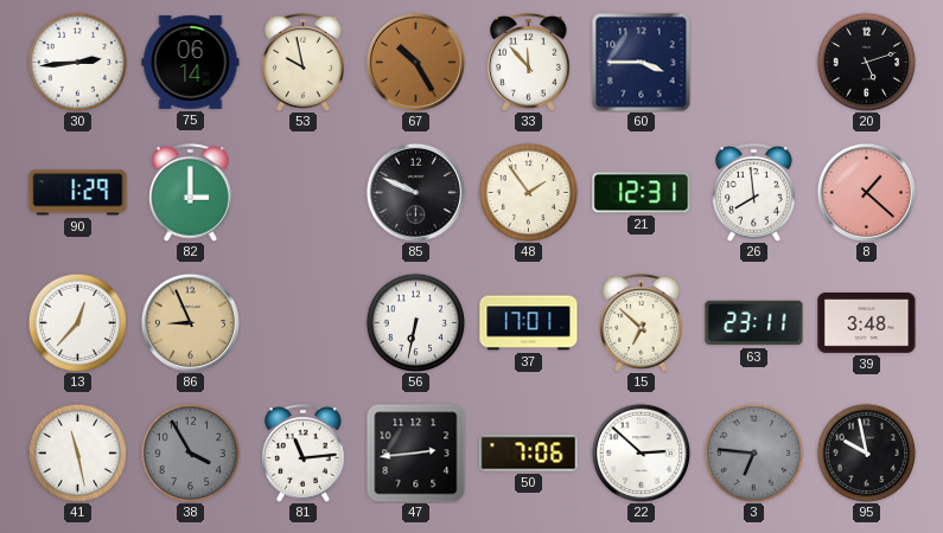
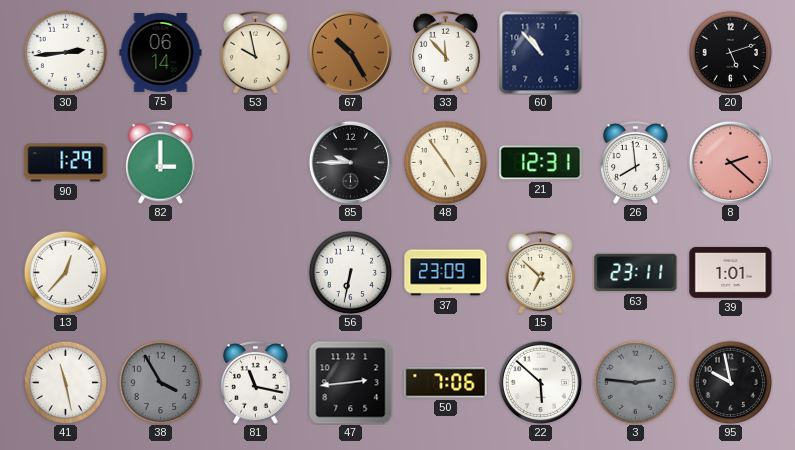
60: 3:45 -> 10:53
85: 9:49 -> 9:45
48: 1:54 -> 4:54
8: 1:22 -> 2:22
86: 8:56 -> none
37: 17:01 -> 23:09
39: 3:48 -> 1:01
81: 11:14 -> 11:17
22: 2:52 -> 5:52
3: 6:46 -> 2:46
